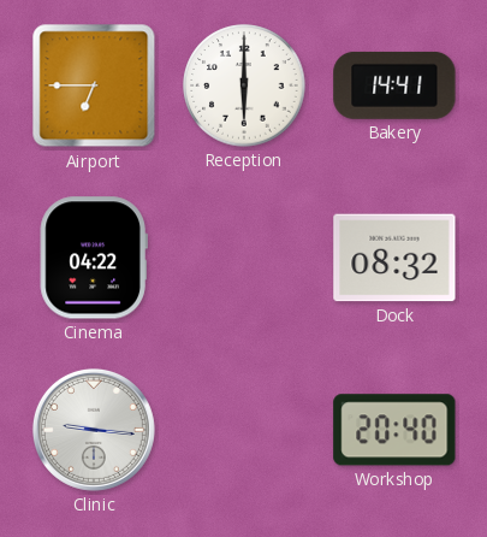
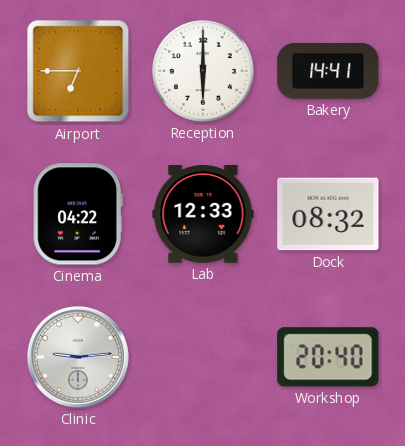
Lab: none -> 12:33
Clinic: 9:16 -> 9:14
